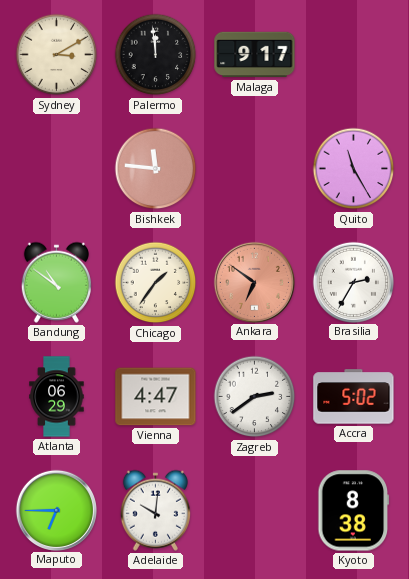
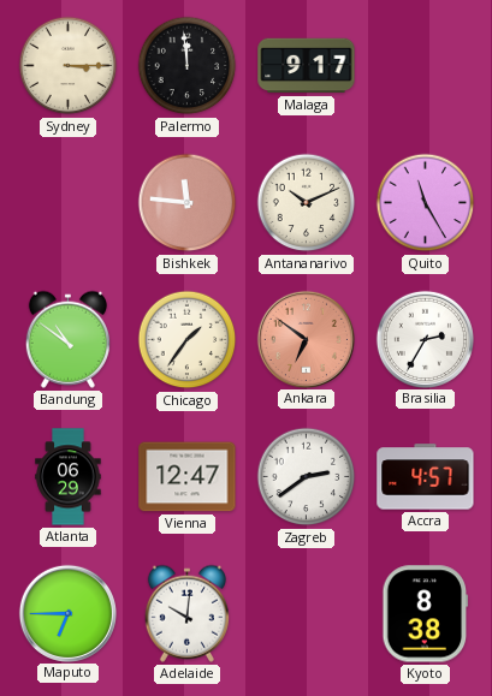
Sydney: 3:10 -> 3:15
Antananarivo: none -> 10:11
Vienna: 4:47 -> 12:47
Accra: 5:02 -> 4:57
